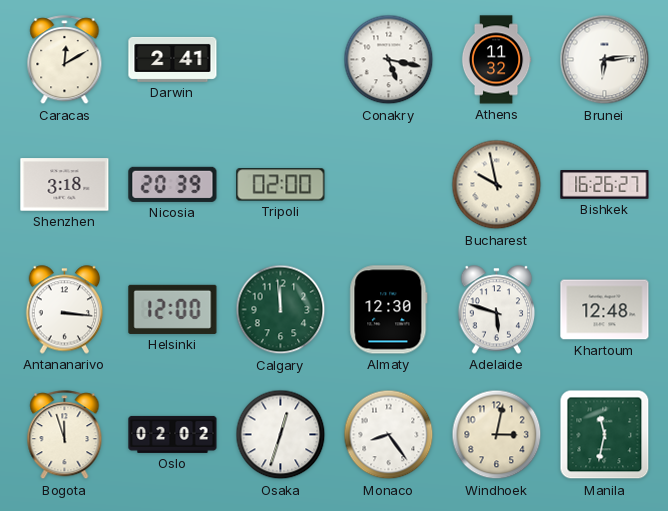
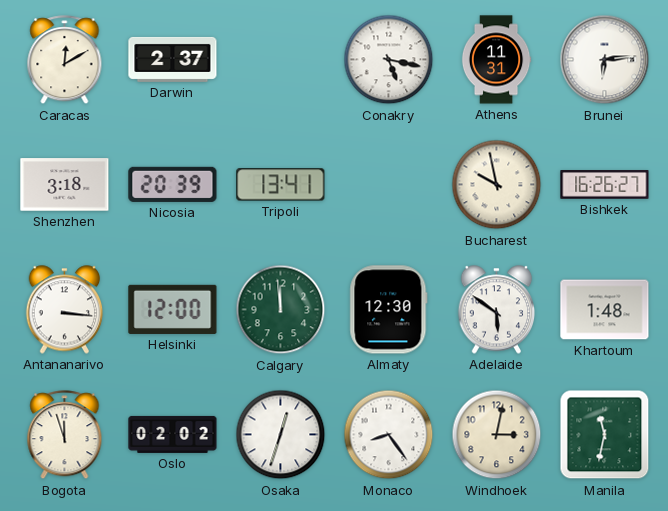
Darwin: 2:41 -> 2:37
Athens: 11:32 -> 11:31
Tripoli: 02:00 -> 13:41
Adelaide: 5:48 -> 5:51
Khartoum: 12:48 -> 1:48
